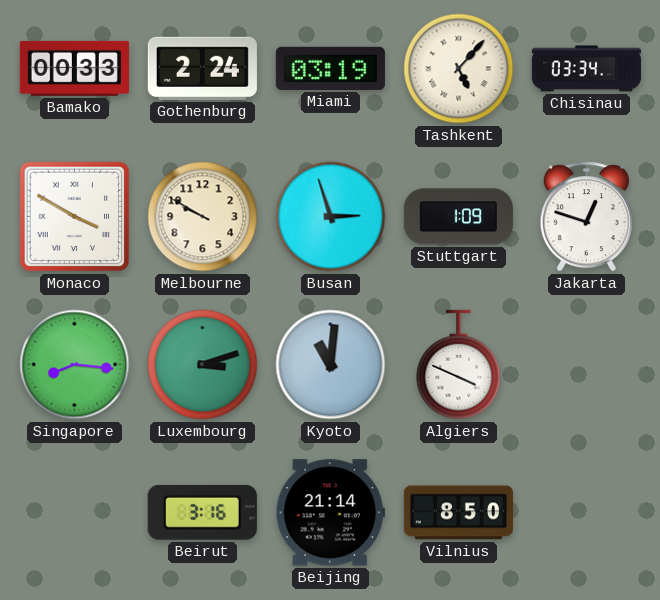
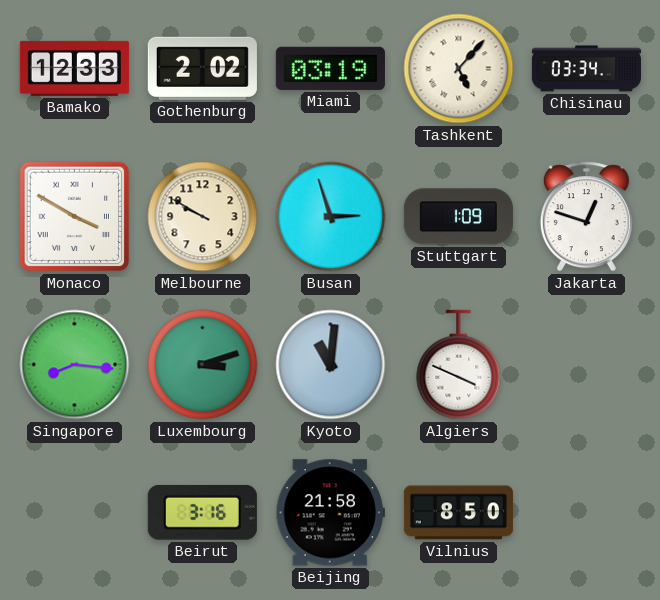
Bamako: 00:33 -> 12:33
Gothenburg: 2:24 -> 2:02
Beijing: 21:14 -> 21:58
